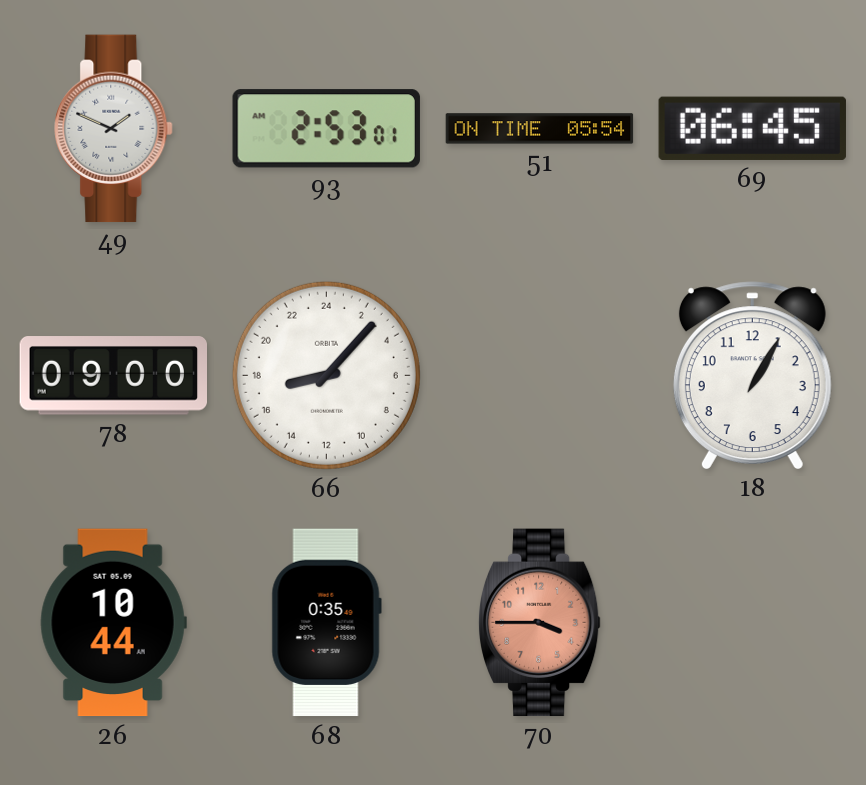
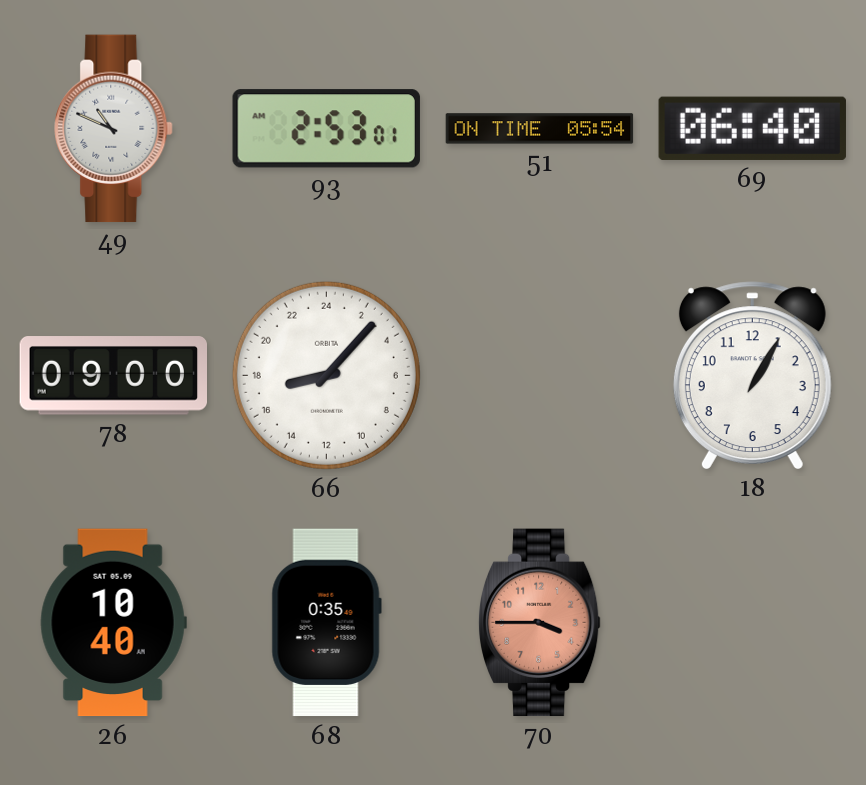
49: 1:49 -> 10:49
69: 06:45 -> 06:40
26: 10:44 -> 10:40
